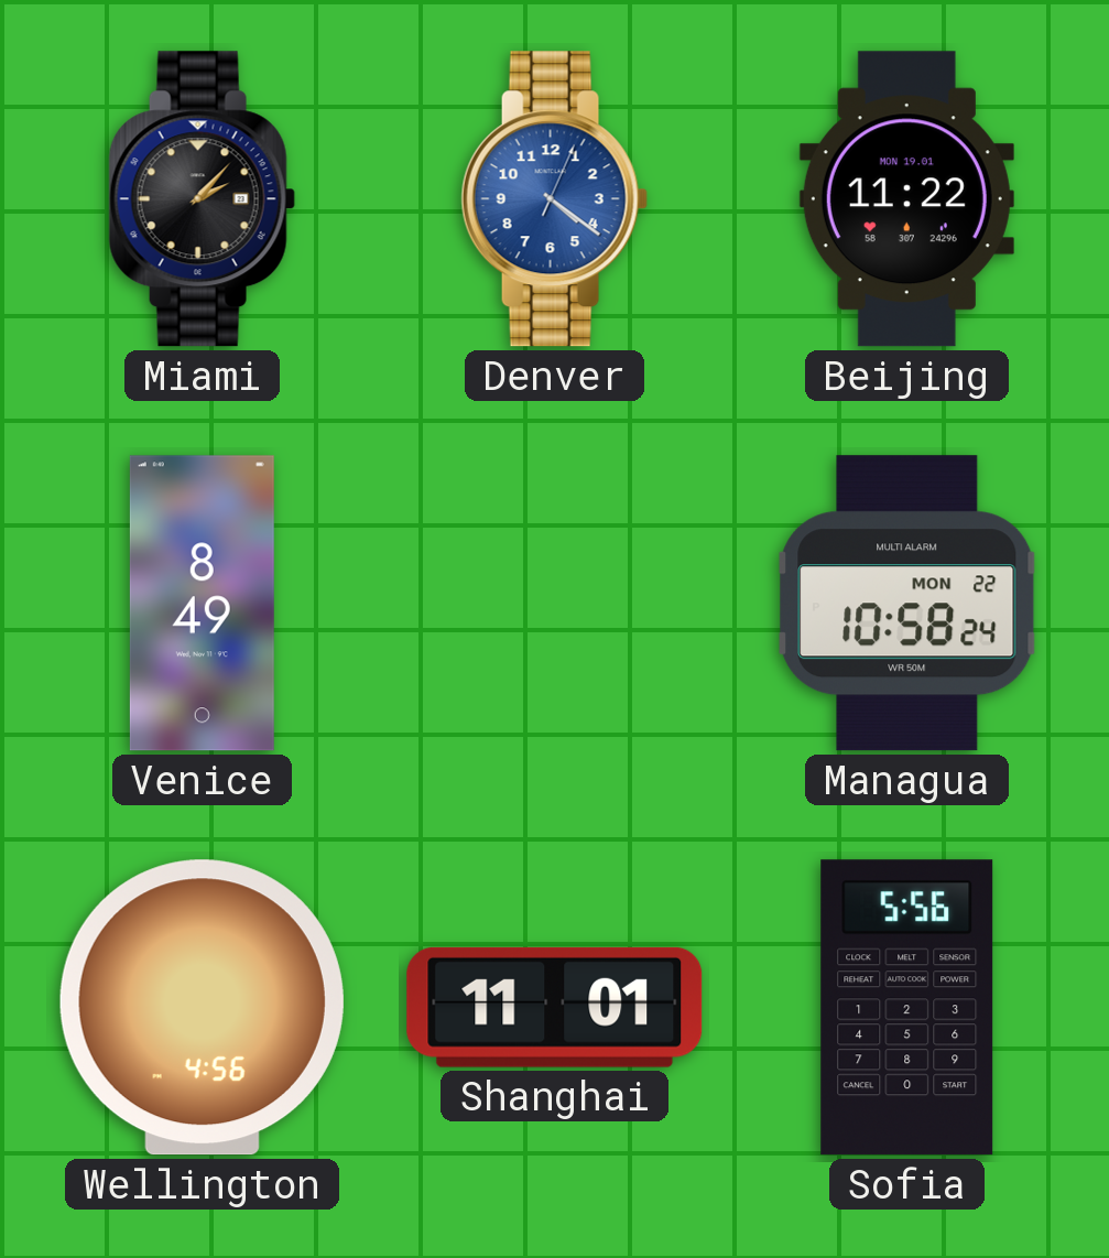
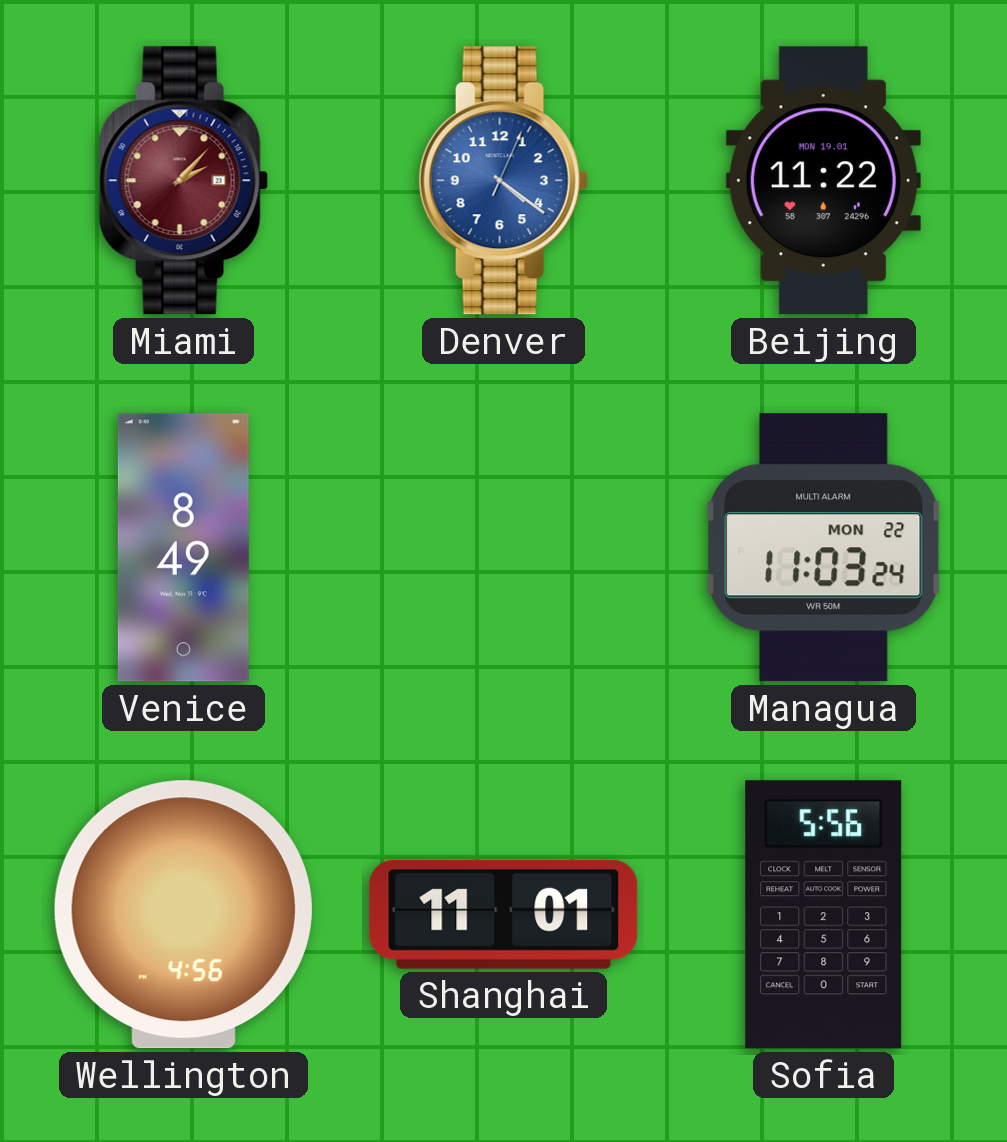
Miami dial: black -> burgundy
Managua: 10:58 -> 11:03
